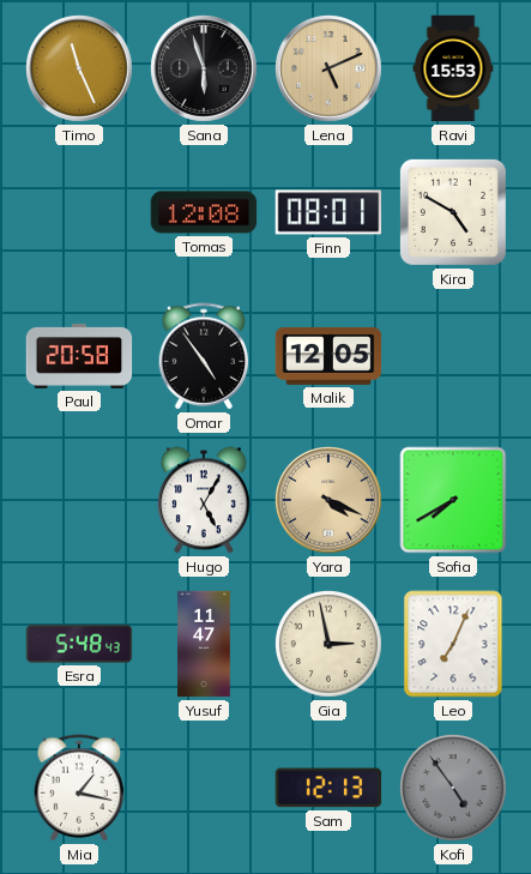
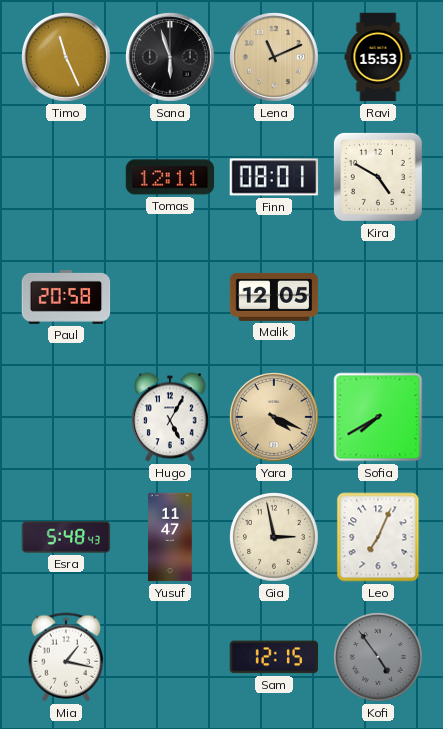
Lena: 5:11 -> 11:11
Tomas: 12:08 -> 12:11
Omar: 4:54 -> none
Sam: 12:13 -> 12:15
